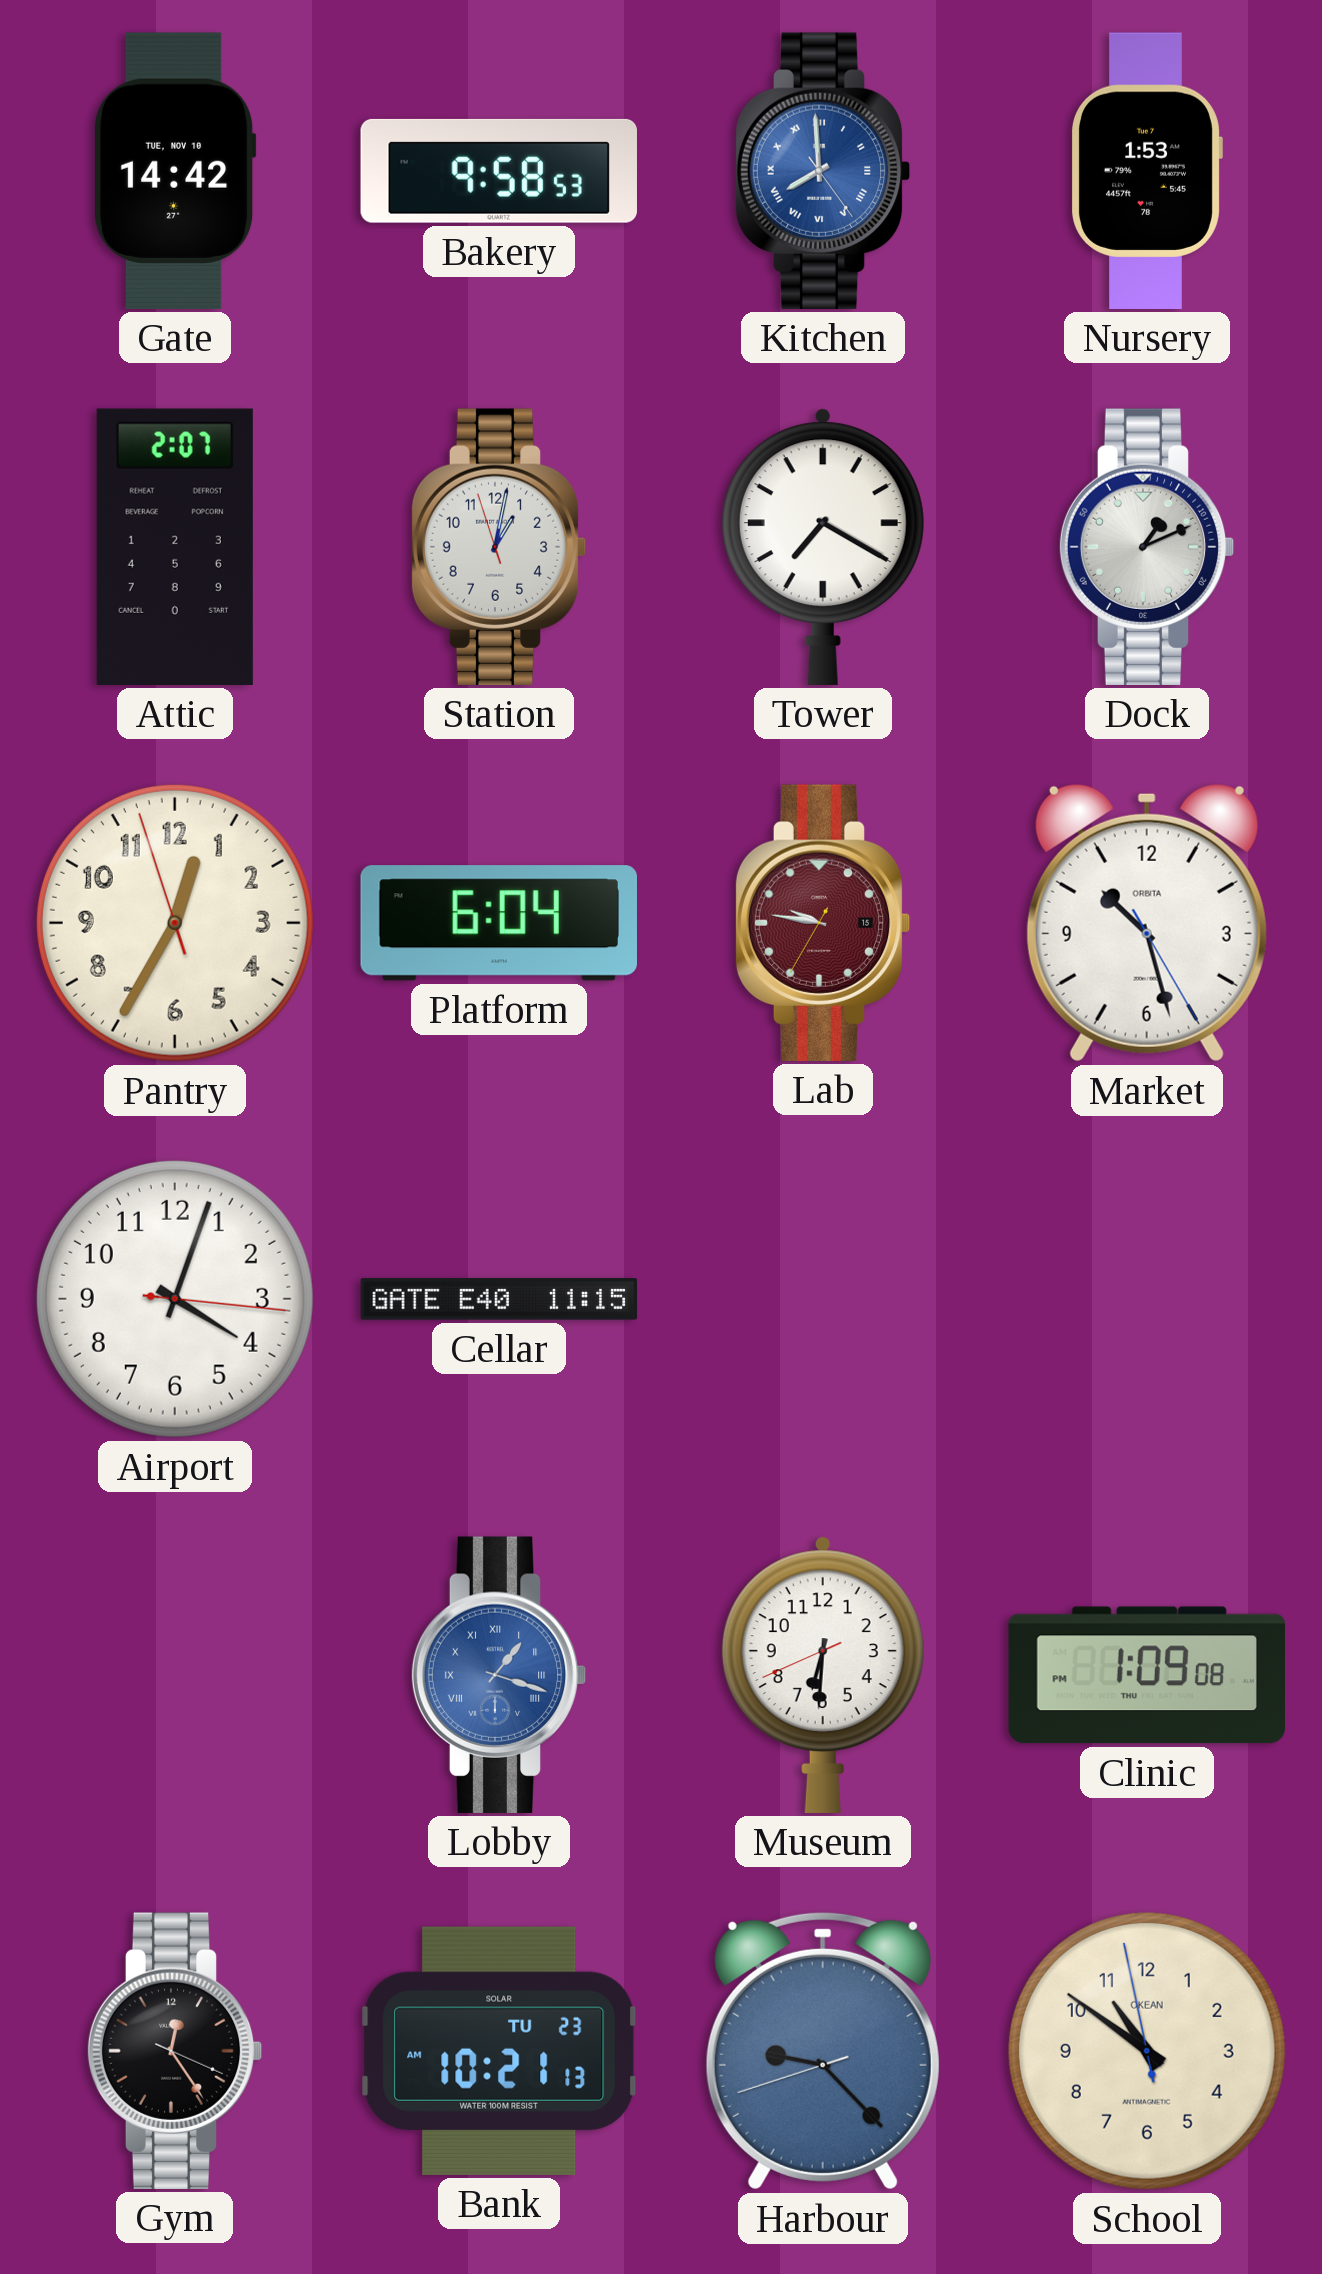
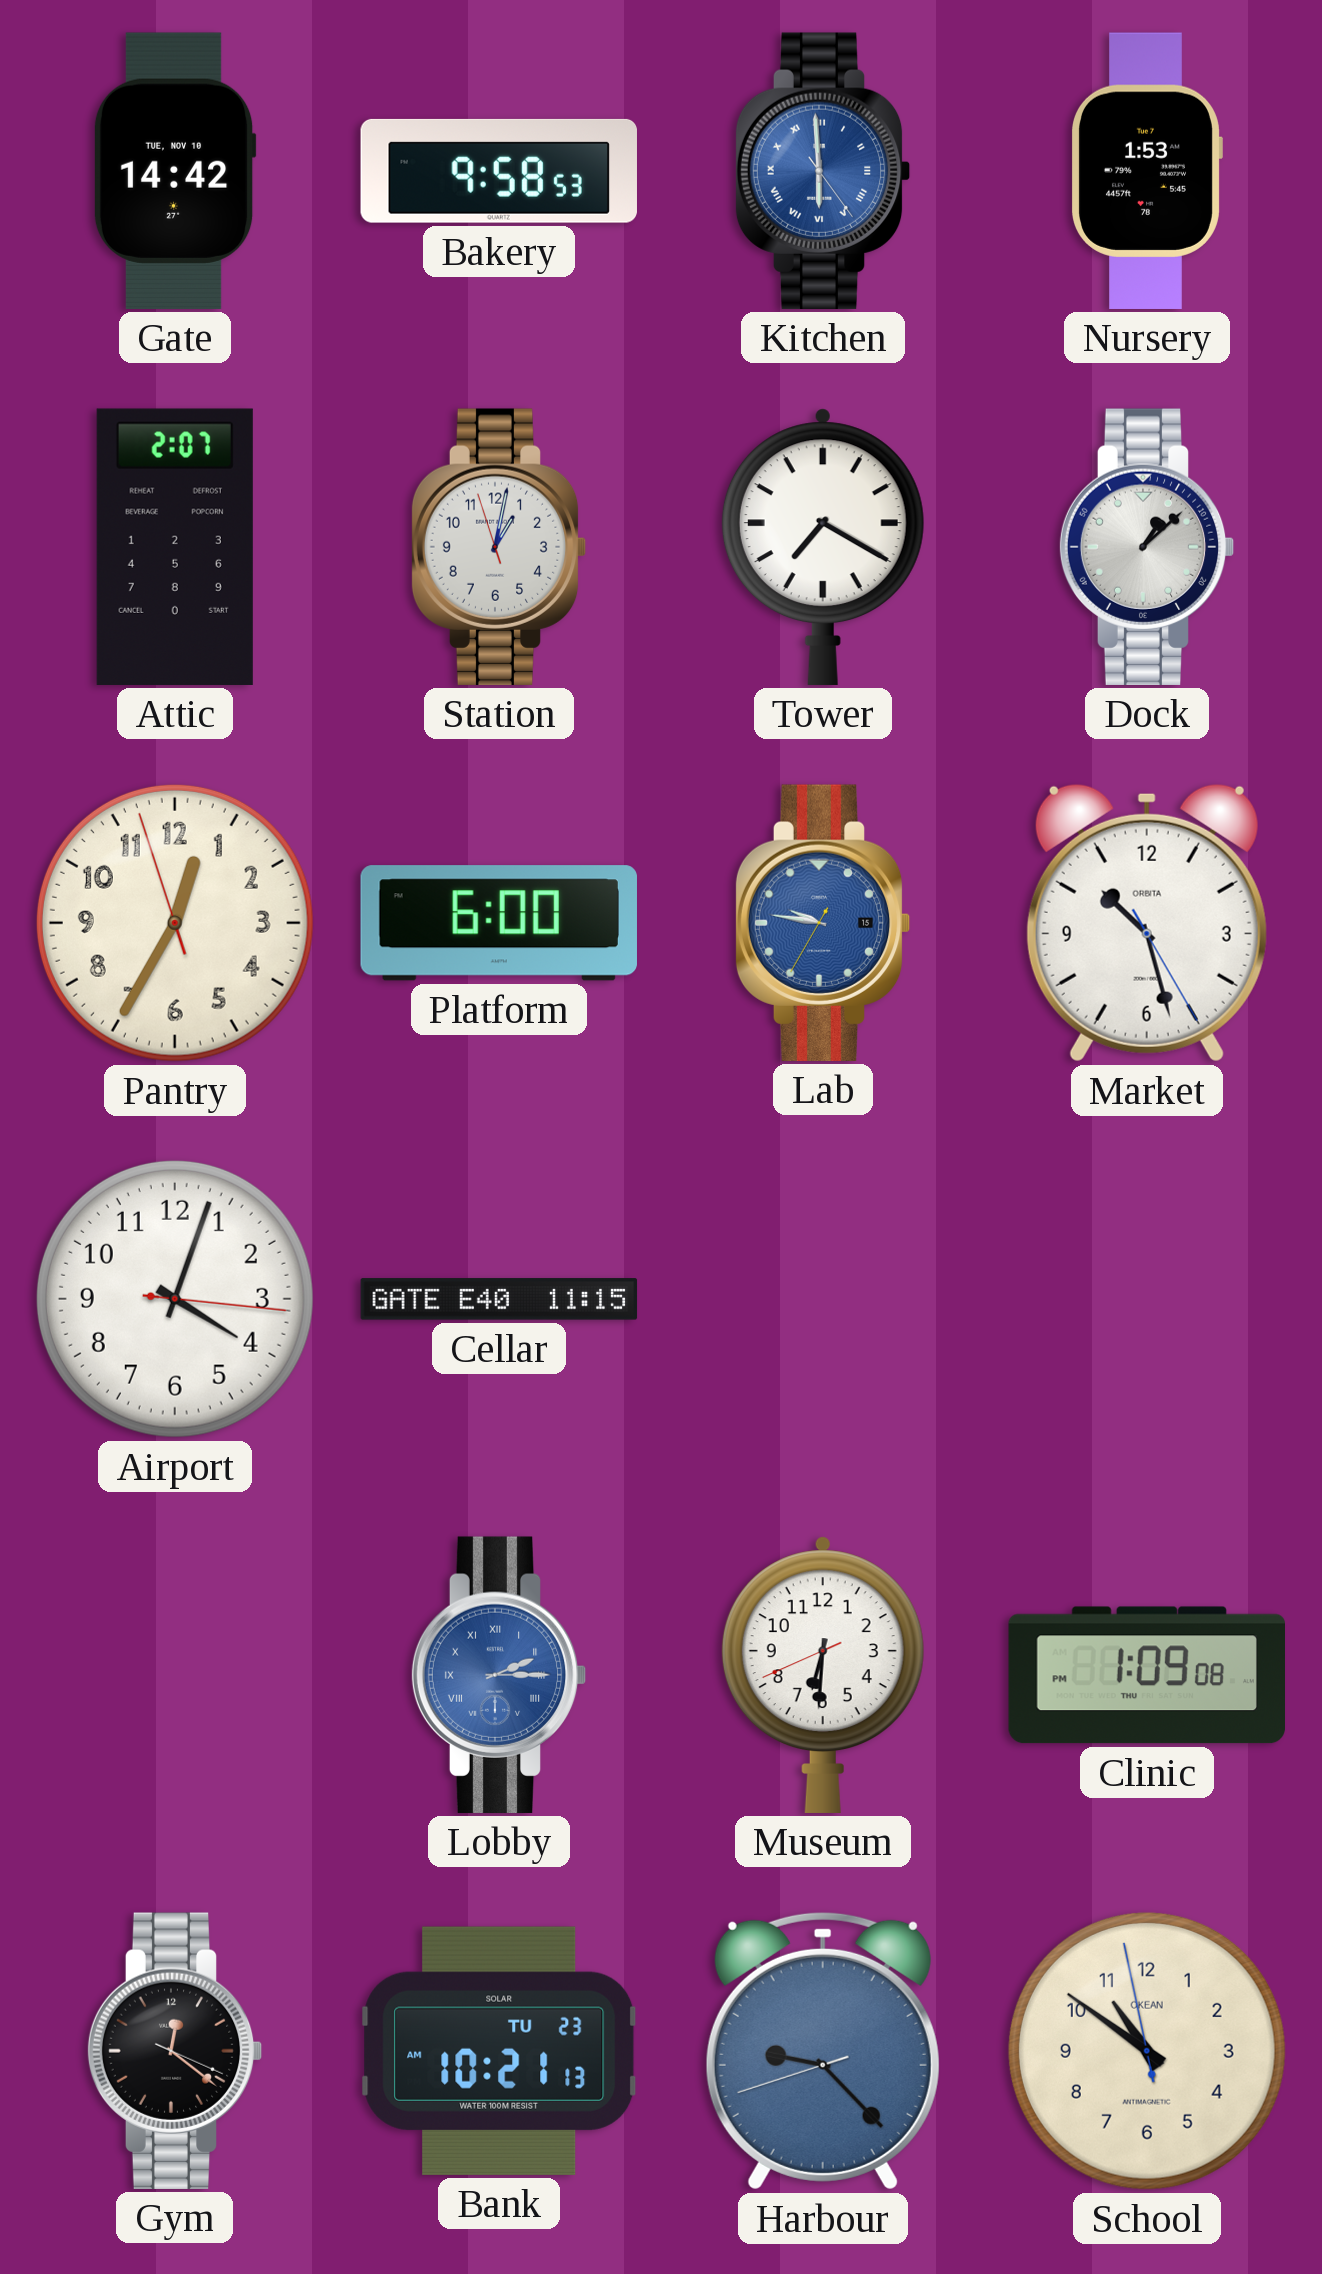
Kitchen: 7:59 -> 5:59
Dock: 1:11 -> 1:08
Platform: 6:04 -> 6:00
Lab dial: burgundy -> blue
Lobby: 1:18 -> 2:15
Gym: 12:24 -> 12:21
